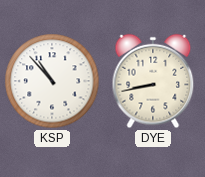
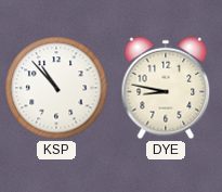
DYE: 8:43 -> 8:47
